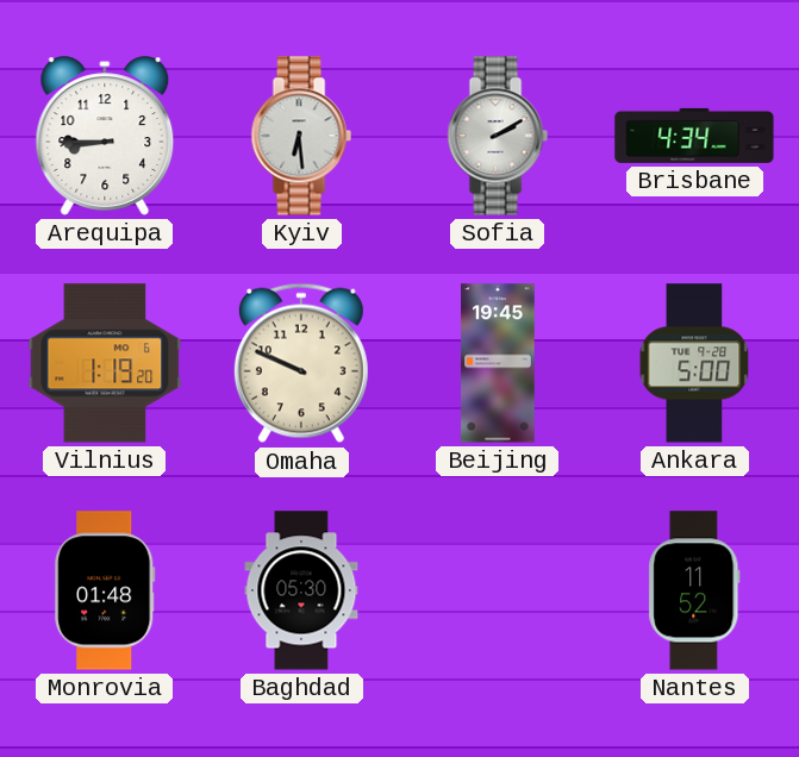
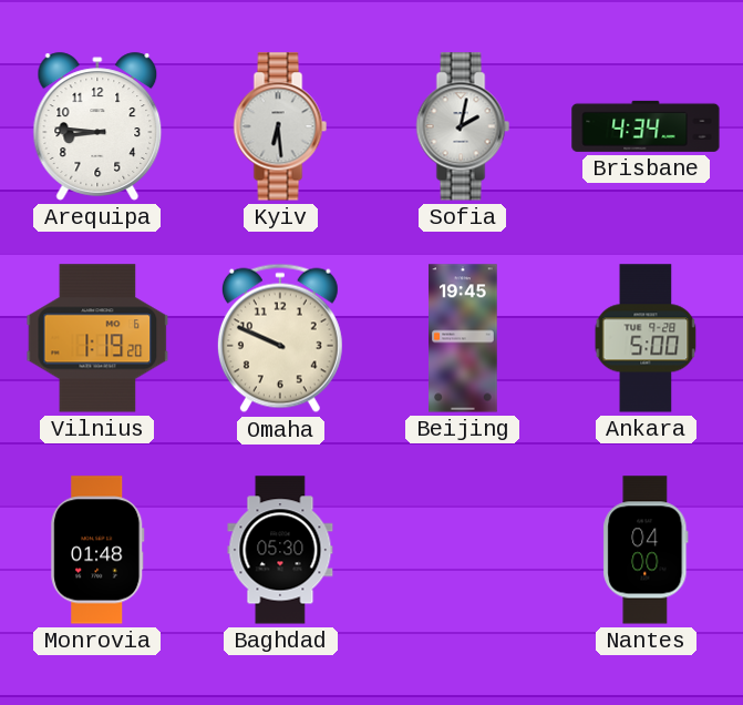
Arequipa: 8:45 -> 8:46
Sofia: 2:10 -> 2:02
Nantes: 11:52 -> 04:00
